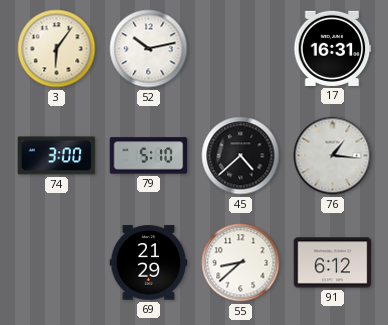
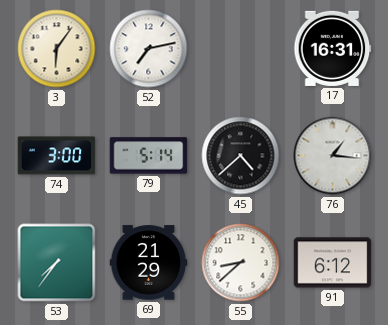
52: 10:13 -> 7:13
79: 5:10 -> 5:14
53: none -> 7:36
